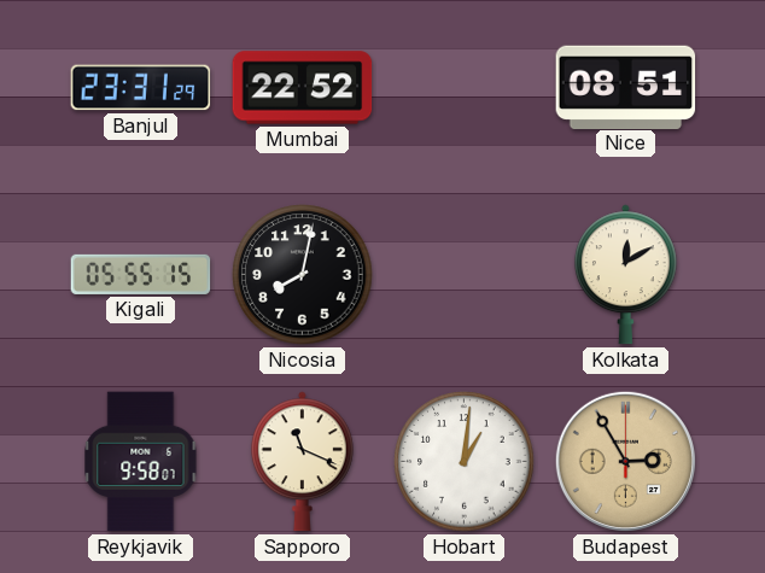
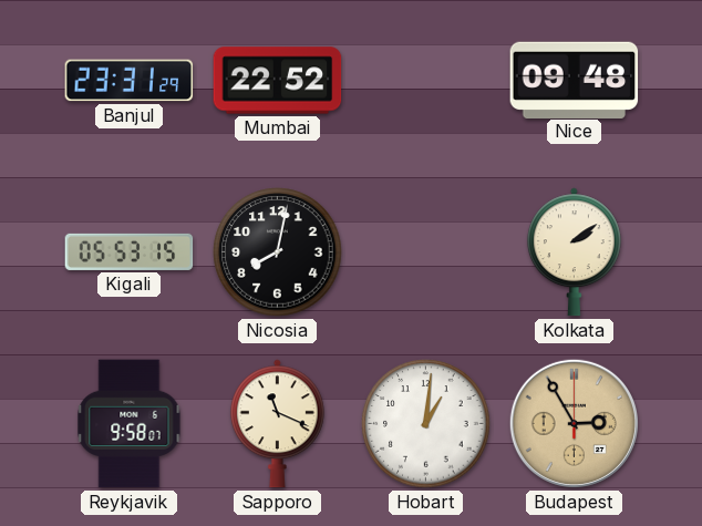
Nice: 08:51 -> 09:48
Kigali: 05:55 -> 05:53
Kolkata: 12:10 -> 2:09
